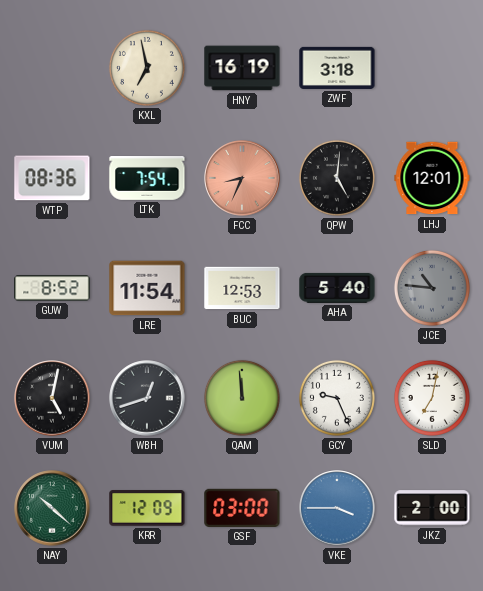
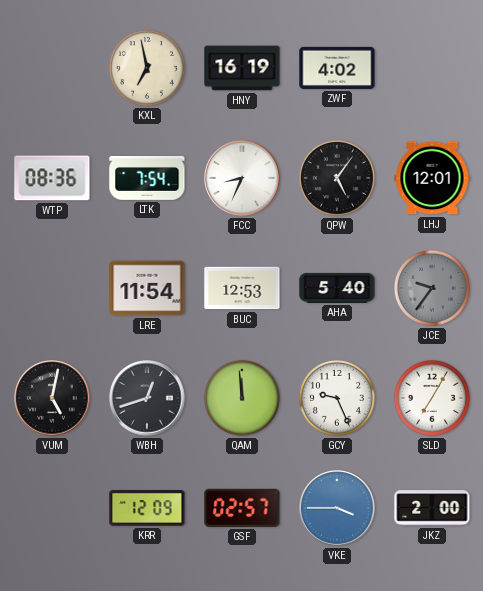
ZWF: 3:18 -> 4:02
FCC dial: salmon -> white
QPW: 5:01 -> 5:06
GUW: 8:52 -> none
JCE: 10:46 -> 9:36
SLD: 7:02 -> 7:05
NAY: 10:22 -> none
GSF: 03:00 -> 02:57
